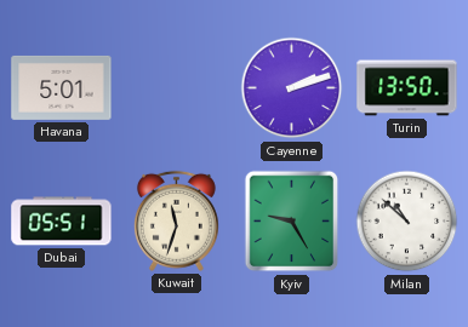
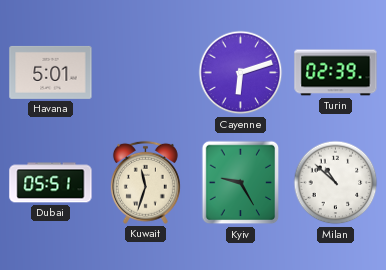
Cayenne: 2:12 -> 6:12
Turin: 13:50 -> 02:39
